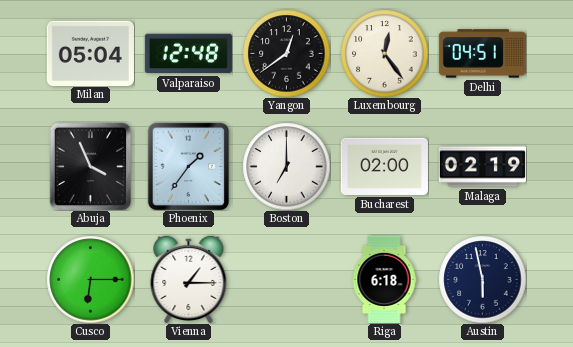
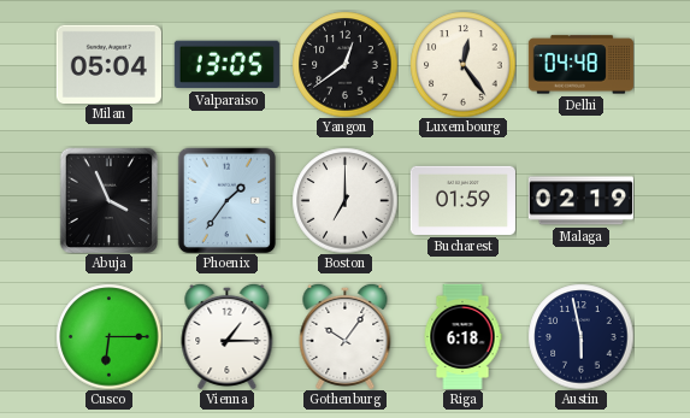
Valparaiso: 12:48 -> 13:05
Delhi: 04:51 -> 04:48
Bucharest: 02:00 -> 01:59
Gothenburg: none -> 10:06
